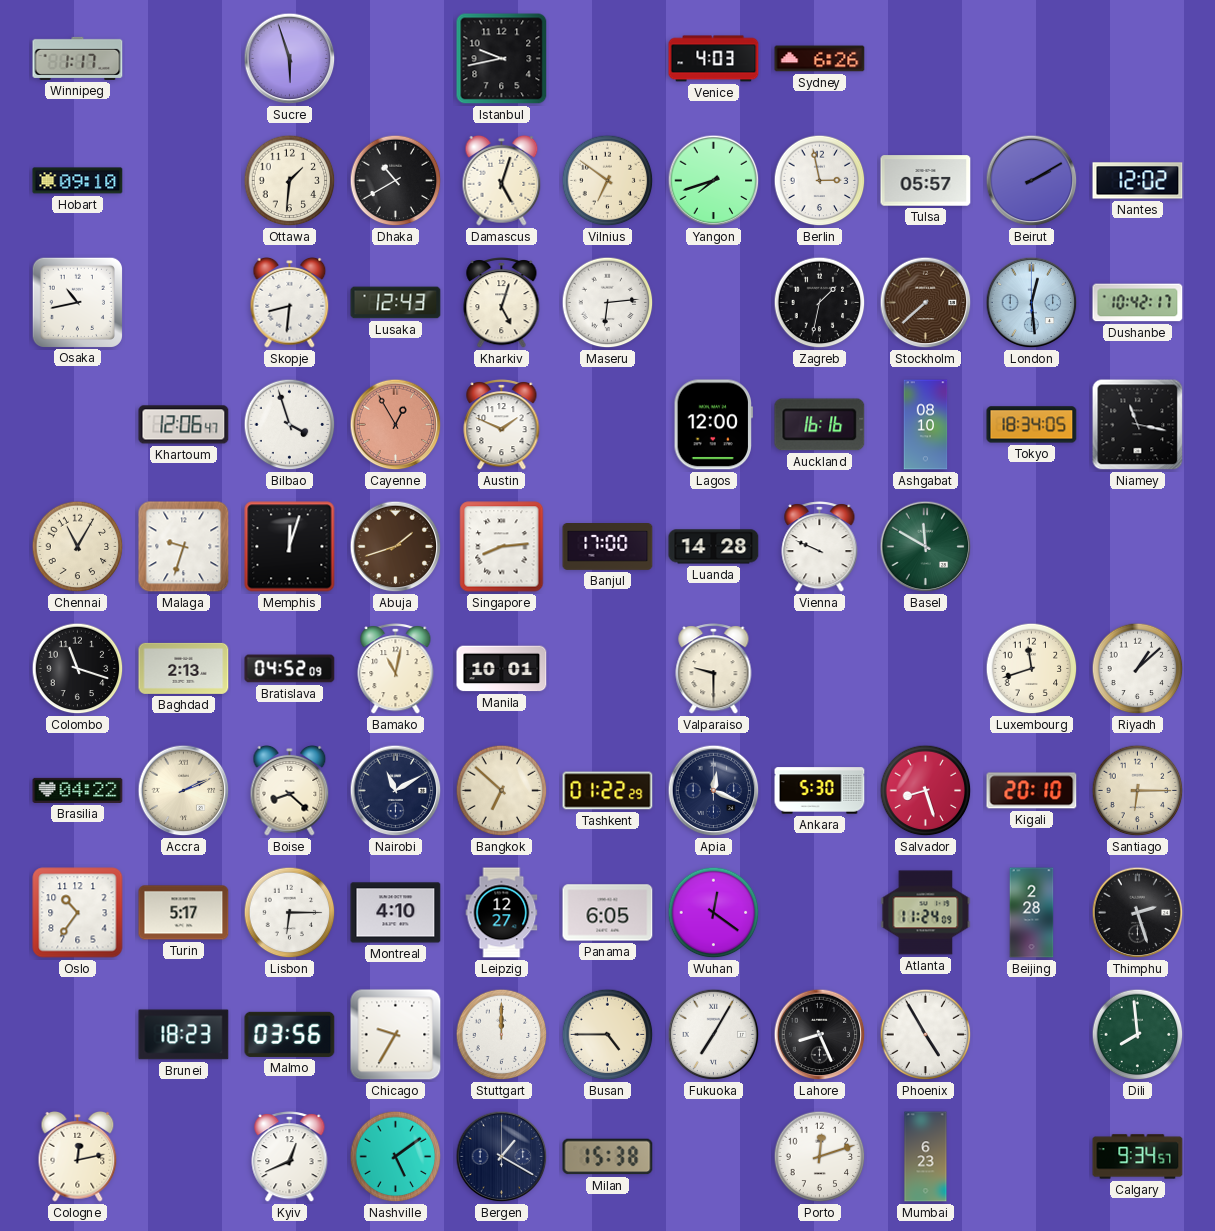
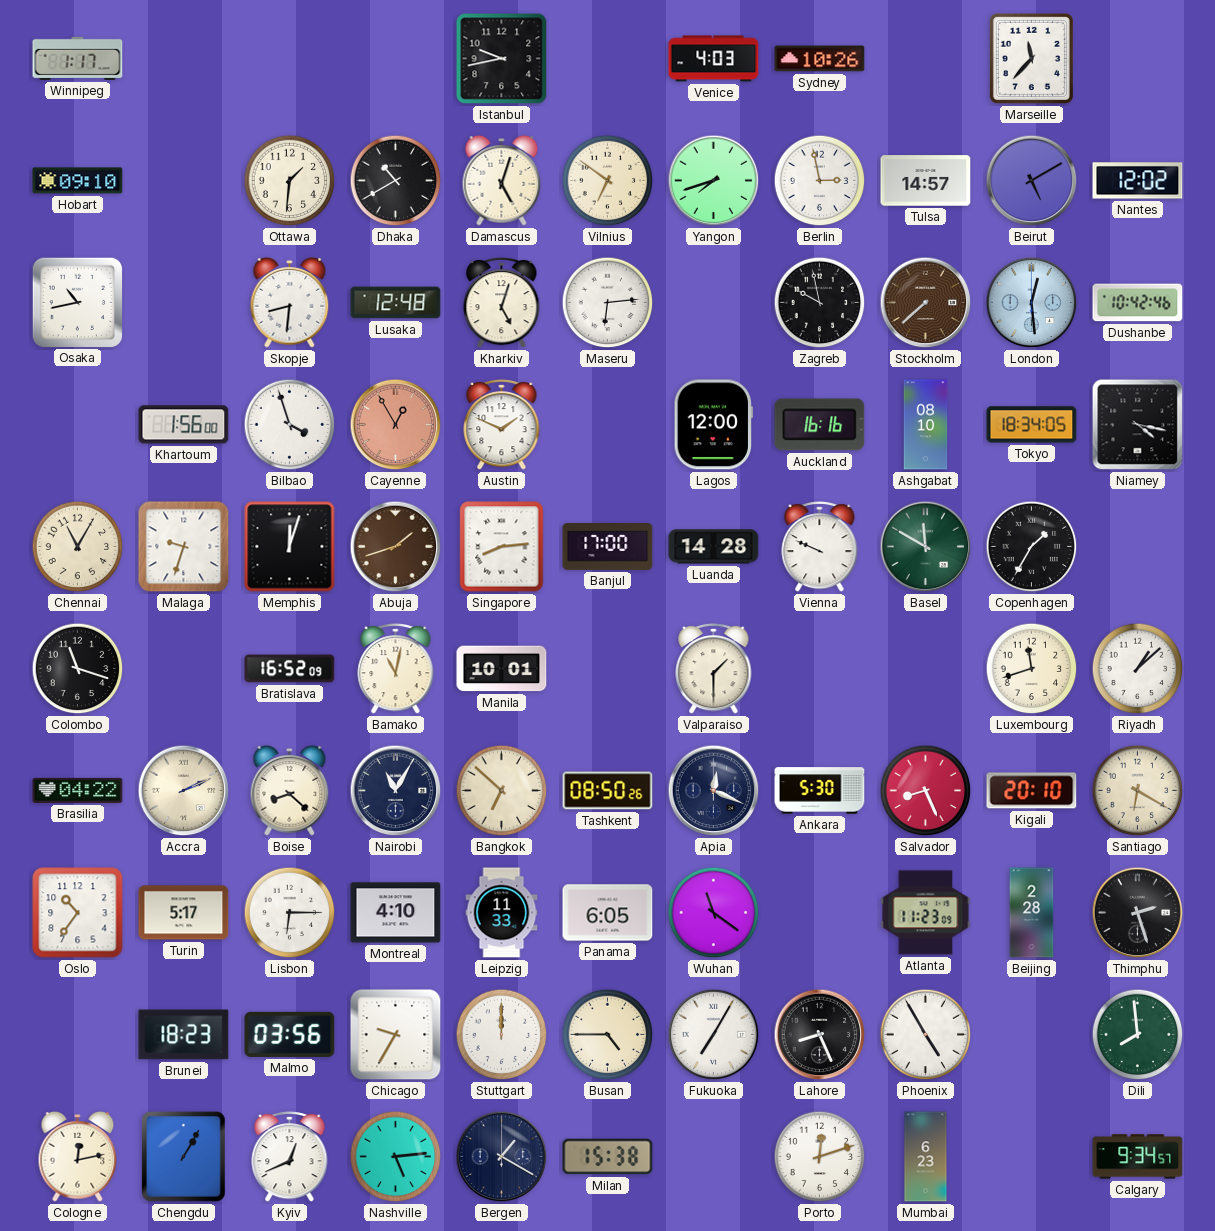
Sucre: 5:57 -> none
Sydney: 6:26 -> 10:26
Marseille: none -> 11:37
Tulsa: 05:57 -> 14:57
Beirut: 2:10 -> 5:10
Lusaka: 12:43 -> 12:48
Zagreb: 1:32 -> 9:58
Dushanbe: 10:42:17 -> 10:42:46
Khartoum: 12:06 -> 1:56
Niamey: 11:17 -> 4:17
Copenhagen: none -> 1:35
Baghdad: 2:13 -> none
Bratislava: 04:52 -> 16:52
Valparaiso: 9:30 -> 1:30
Nairobi: 11:10 -> 11:05
Tashkent: 01:22 -> 08:50
Salvador: 8:27 -> 8:26
Santiago: 6:15 -> 6:20
Leipzig: 12:27 -> 11:33
Wuhan: 12:21 -> 11:21
Atlanta: 11:24 -> 11:23
Chengdu: none -> 1:05
Nashville: 5:09 -> 5:14
